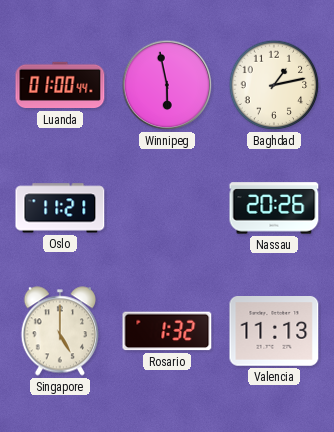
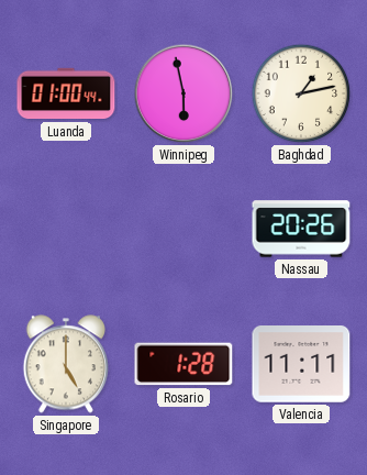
Oslo: 11:21 -> none
Rosario: 1:32 -> 1:28
Valencia: 11:13 -> 11:11
